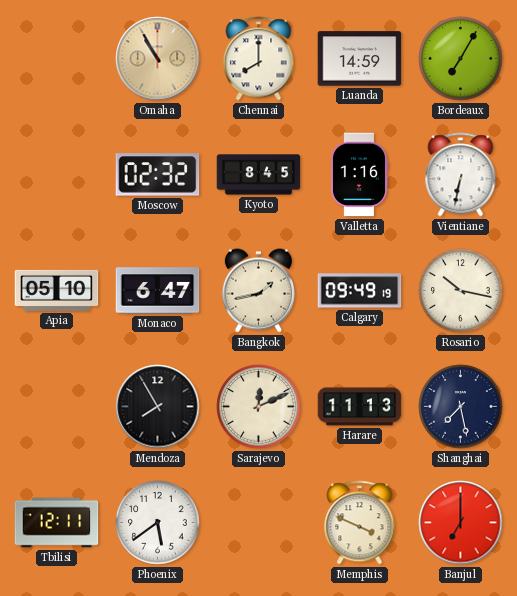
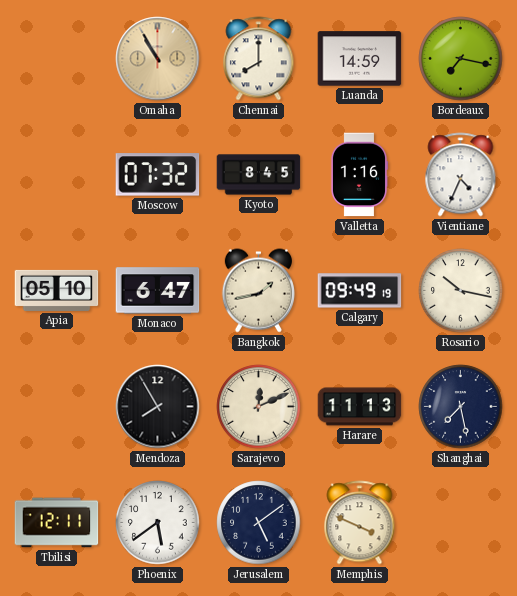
Bordeaux: 7:05 -> 7:17
Moscow: 02:32 -> 07:32
Vientiane: 6:32 -> 4:34
Jerusalem: none -> 5:09
Banjul: 7:00 -> none
